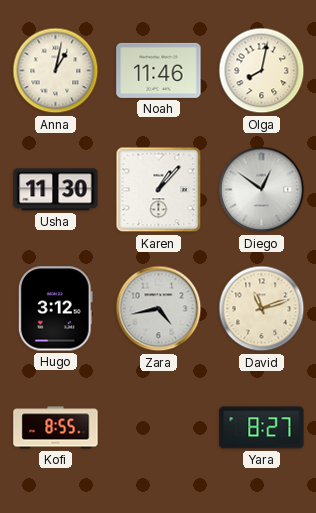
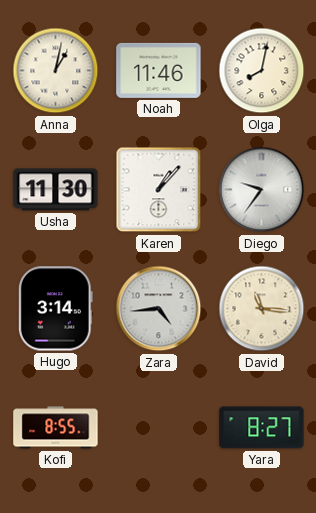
Diego: 12:51 -> 9:36
Hugo: 3:12 -> 3:14
Zara: 4:43 -> 4:44
David: 11:12 -> 11:16
